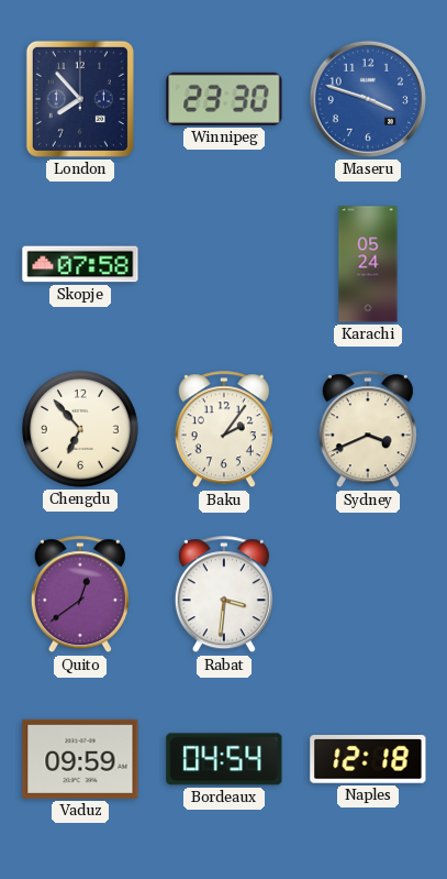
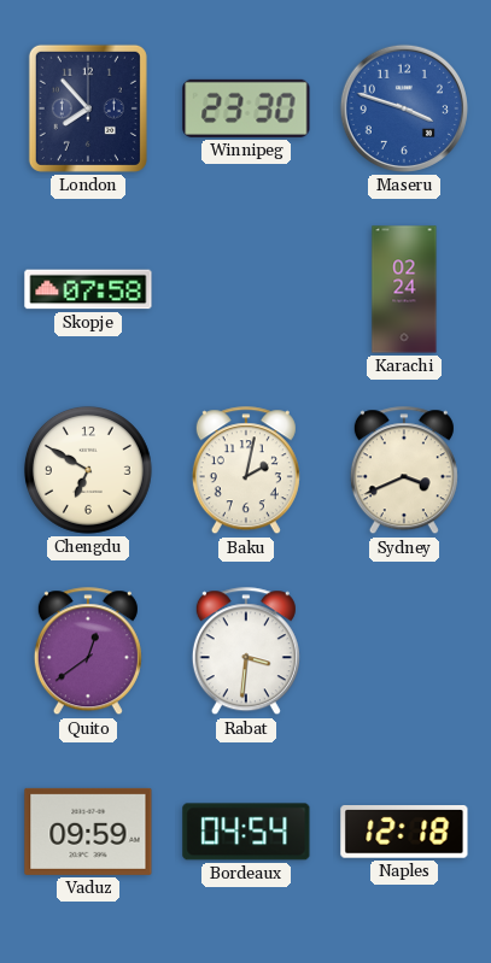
Karachi: 05:24 -> 02:24
Chengdu: 6:53 -> 6:50
Baku: 2:06 -> 2:02
